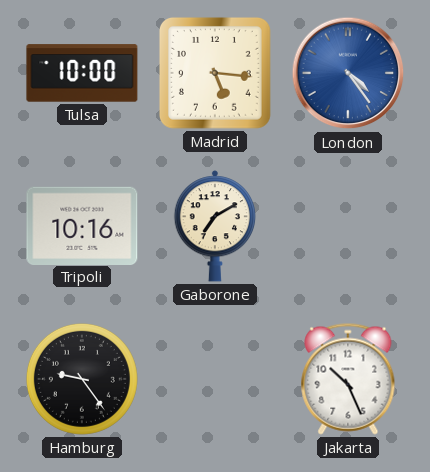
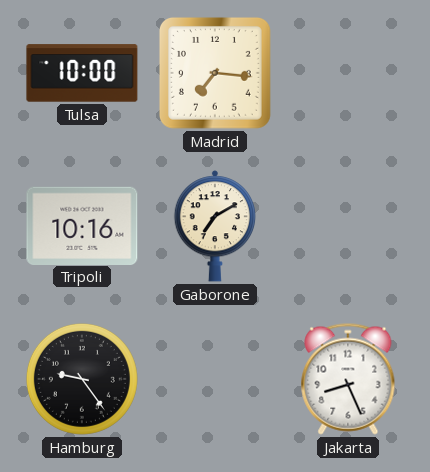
Madrid: 5:16 -> 7:16
London: 4:24 -> none
Jakarta: 10:26 -> 8:26
